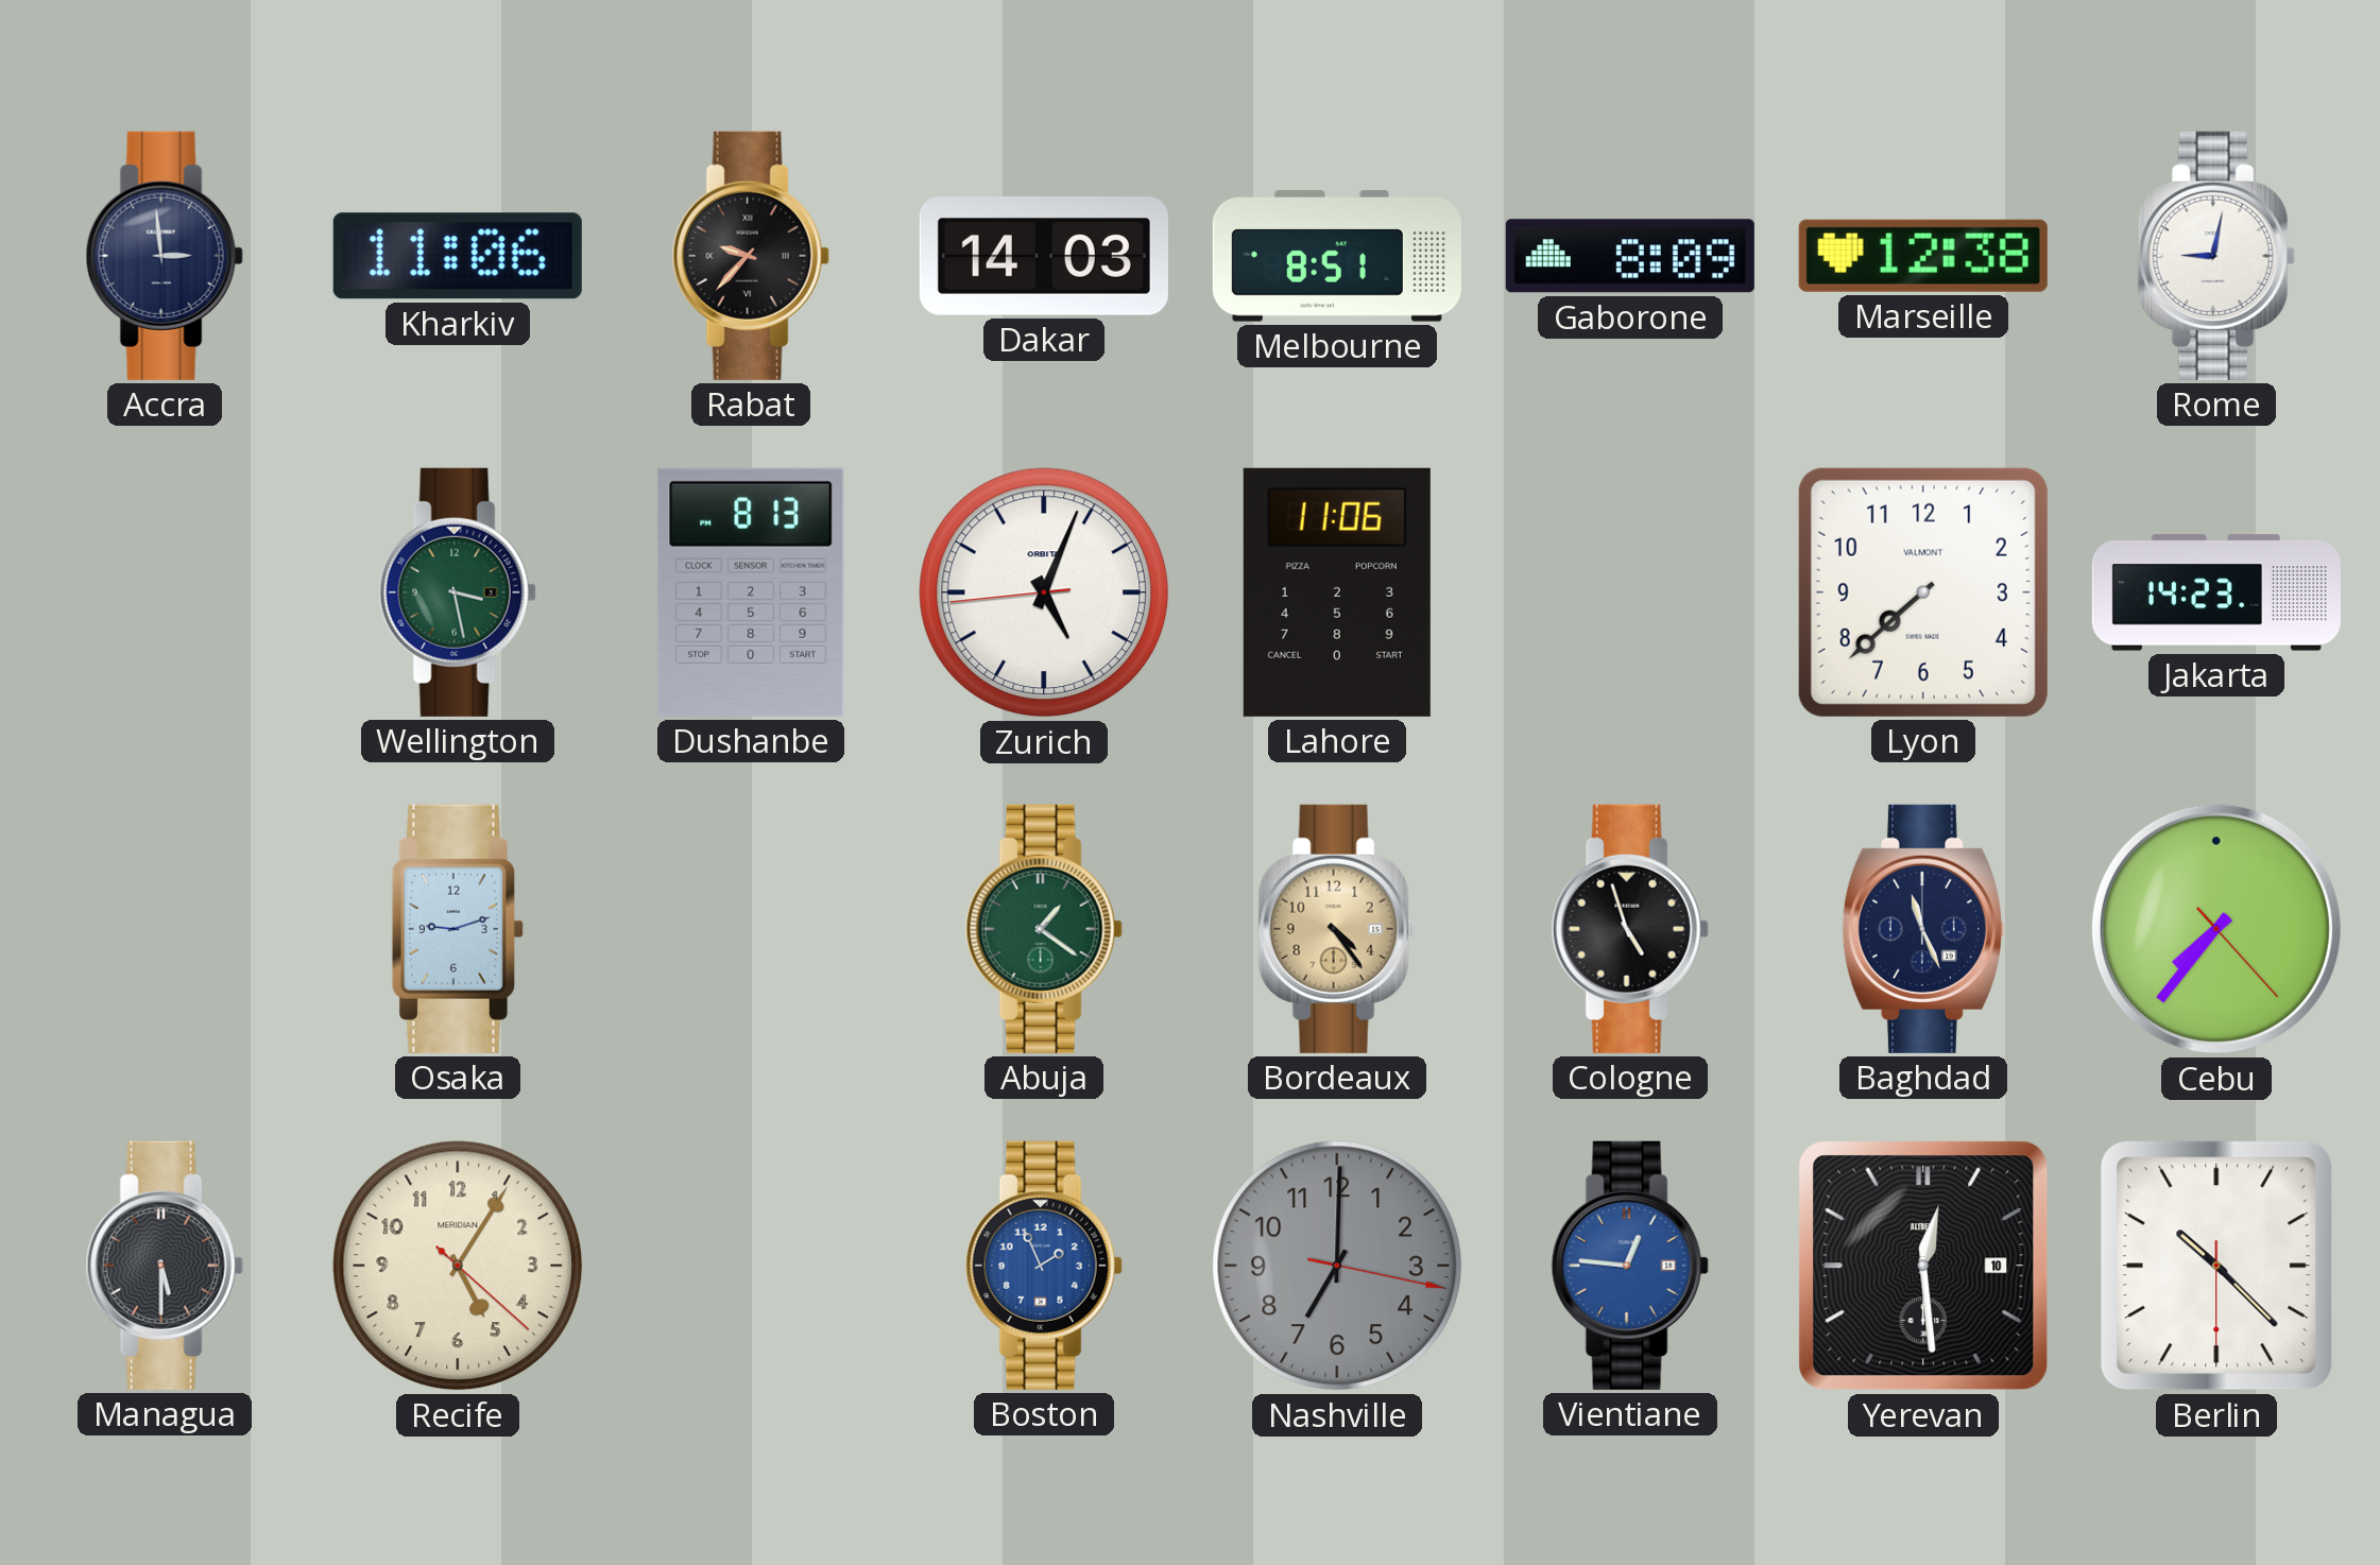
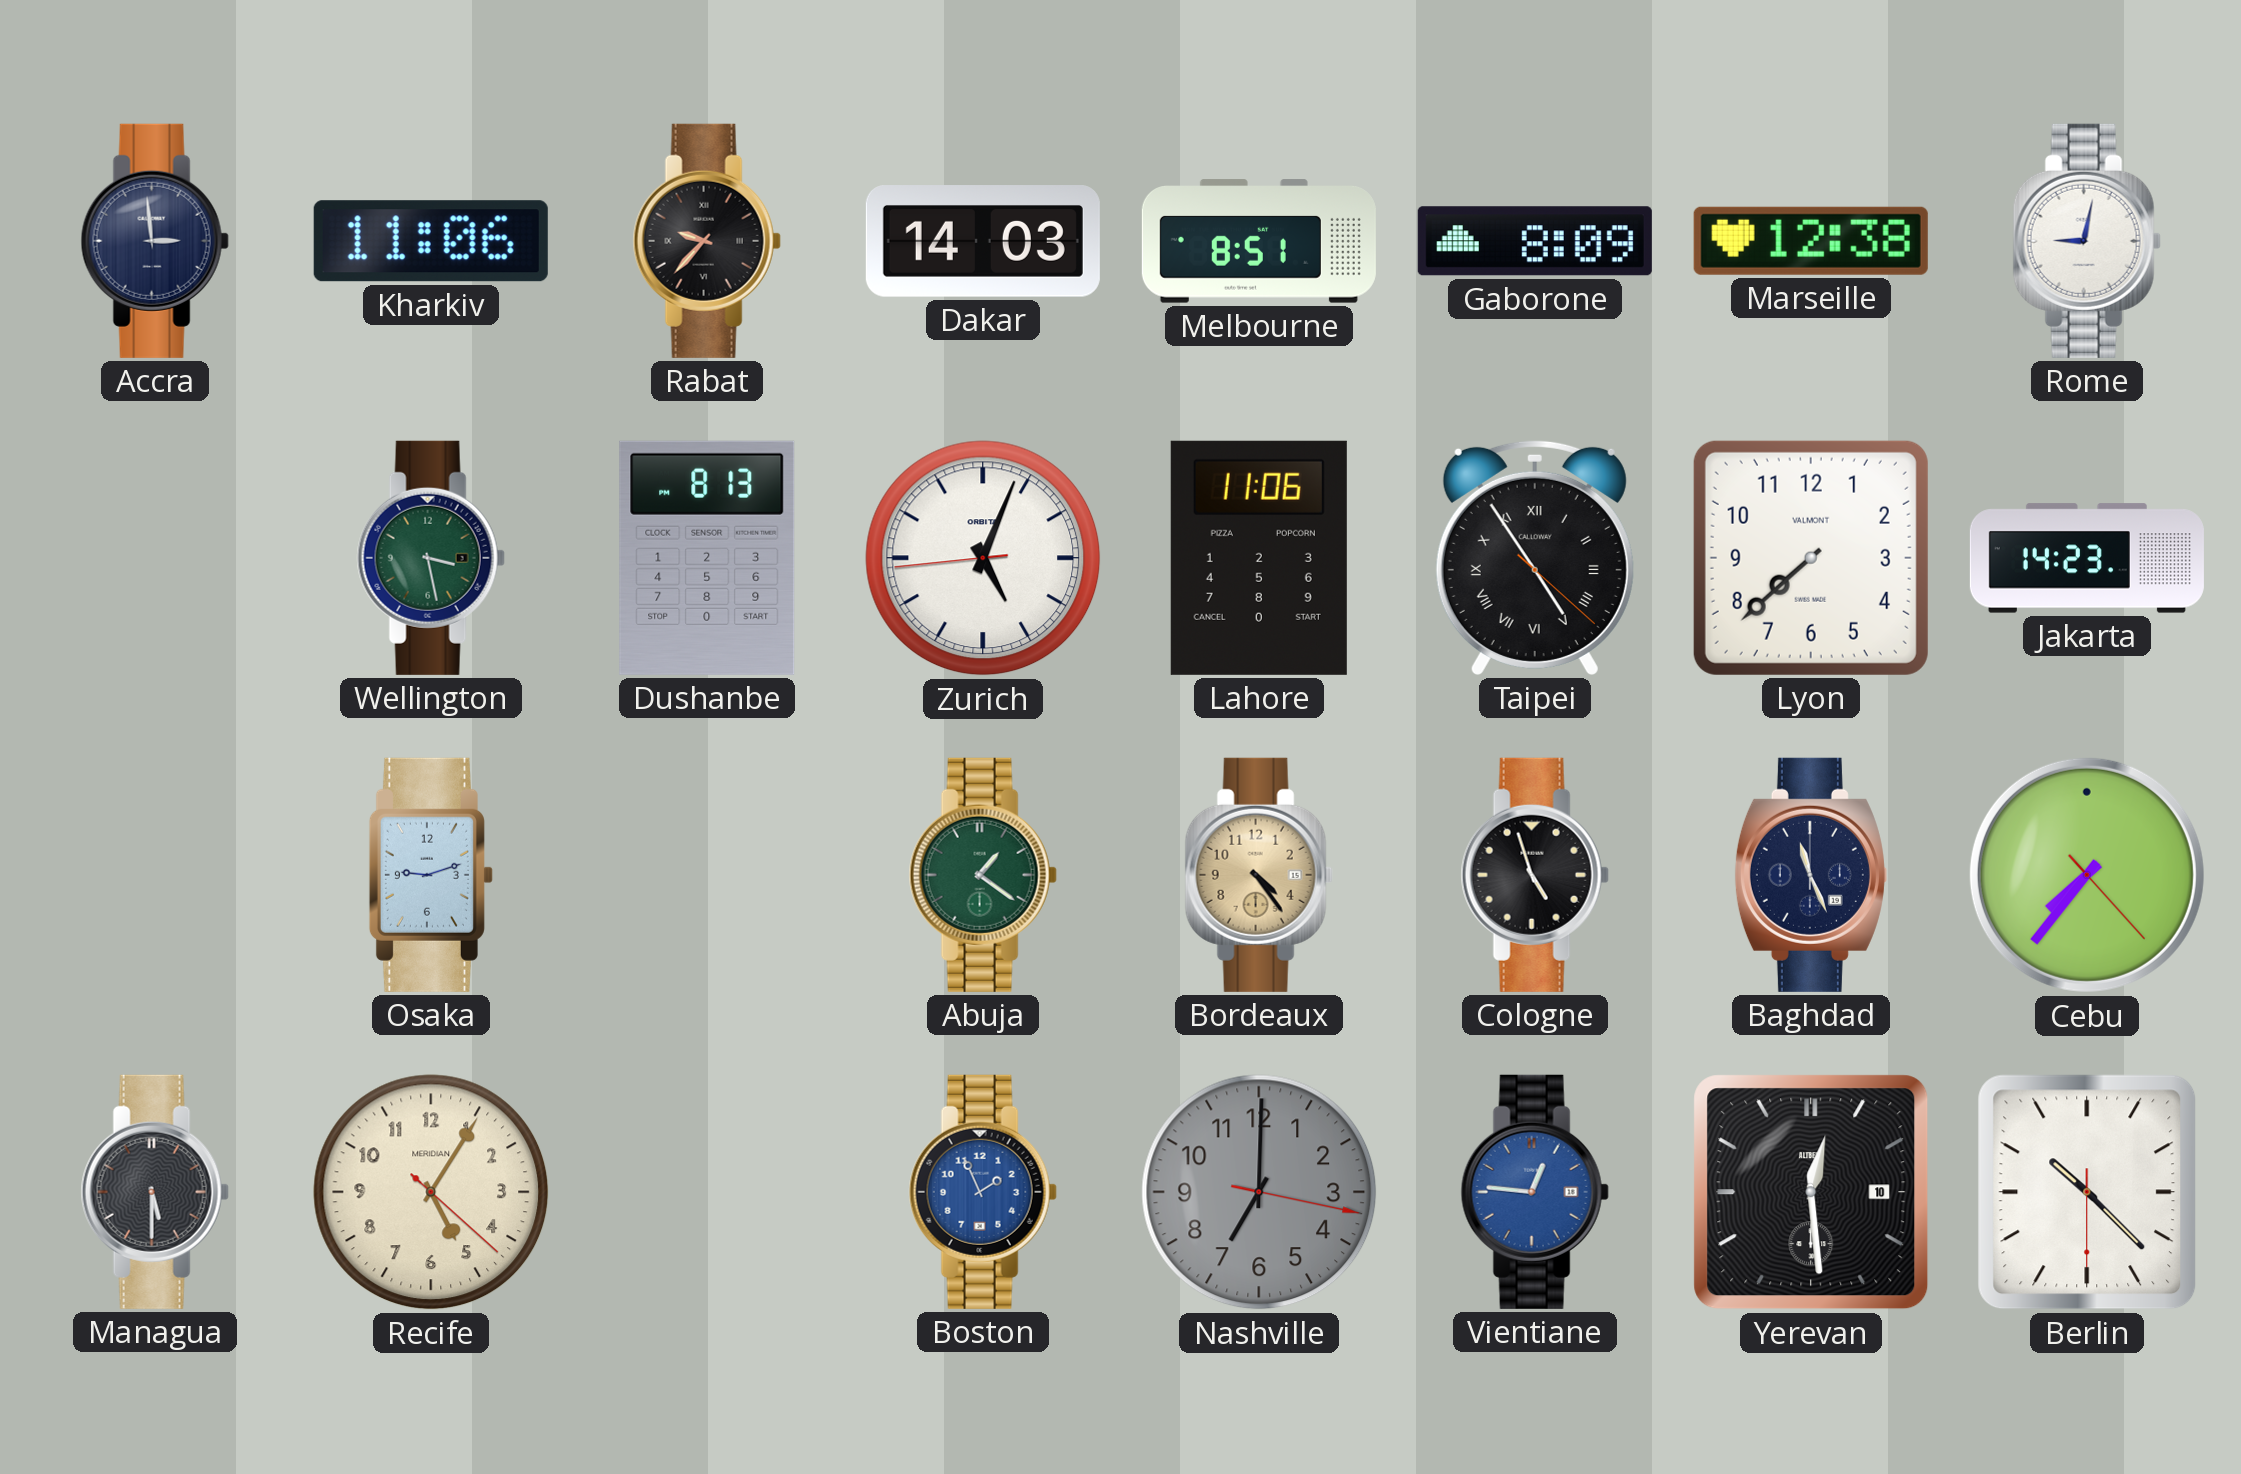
Taipei: none -> 4:54
